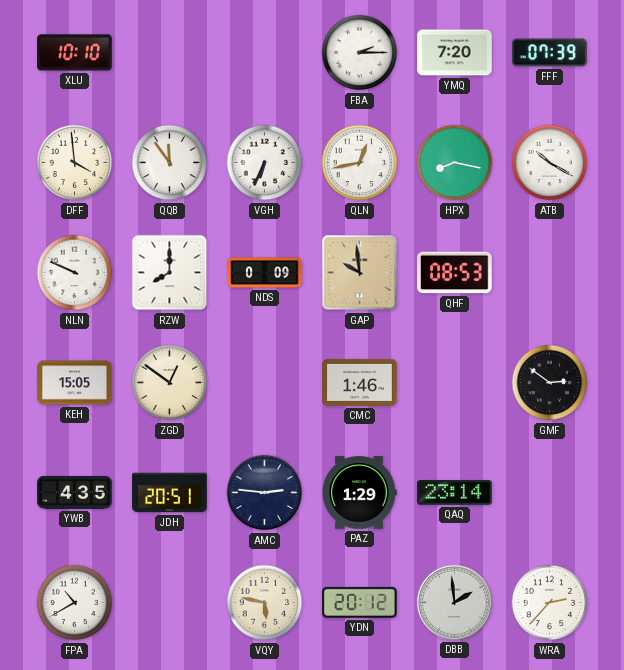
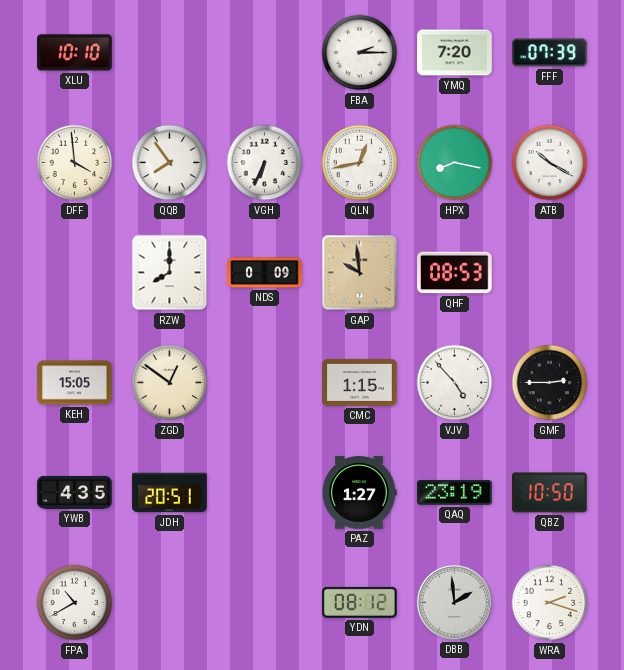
QQB: 11:54 -> 7:54
NLN: 9:49 -> none
CMC: 1:46 -> 1:15
VJV: none -> 4:53
GMF: 2:51 -> 2:45
AMC: 2:46 -> none
PAZ: 1:29 -> 1:27
QAQ: 23:14 -> 23:19
QBZ: none -> 10:50
VQY: 5:47 -> none
YDN: 20:12 -> 08:12
WRA: 2:37 -> 2:18
